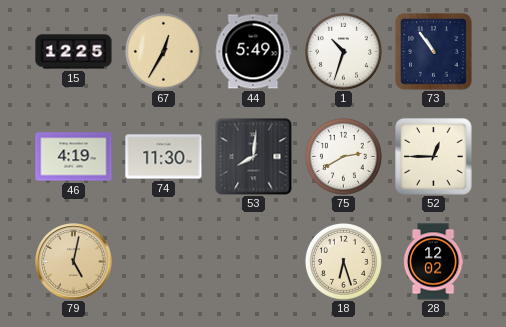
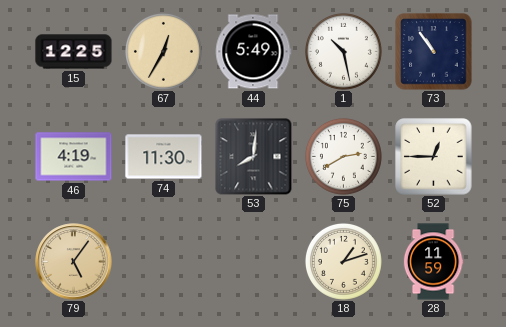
1: 10:33 -> 10:28
79: 5:02 -> 5:06
18: 6:27 -> 1:12
28: 12:02 -> 11:59
